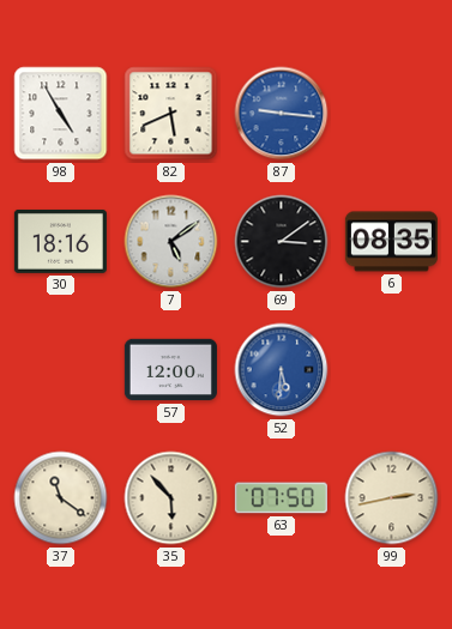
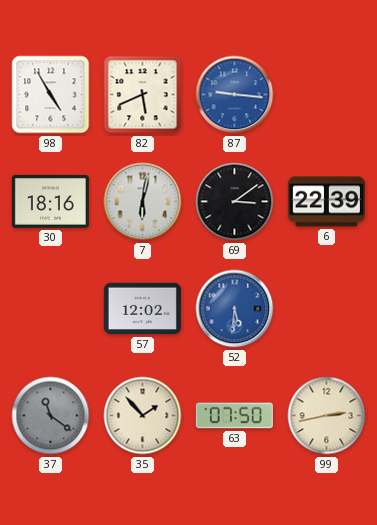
7: 5:09 -> 6:02
6: 08:35 -> 22:39
57: 12:00 -> 12:02
37 dial: cream -> grey
35: 5:53 -> 1:53
